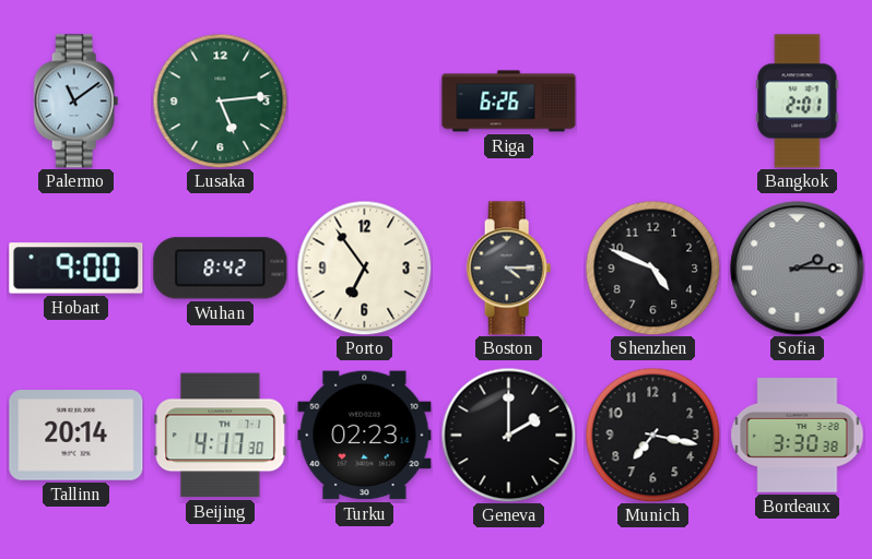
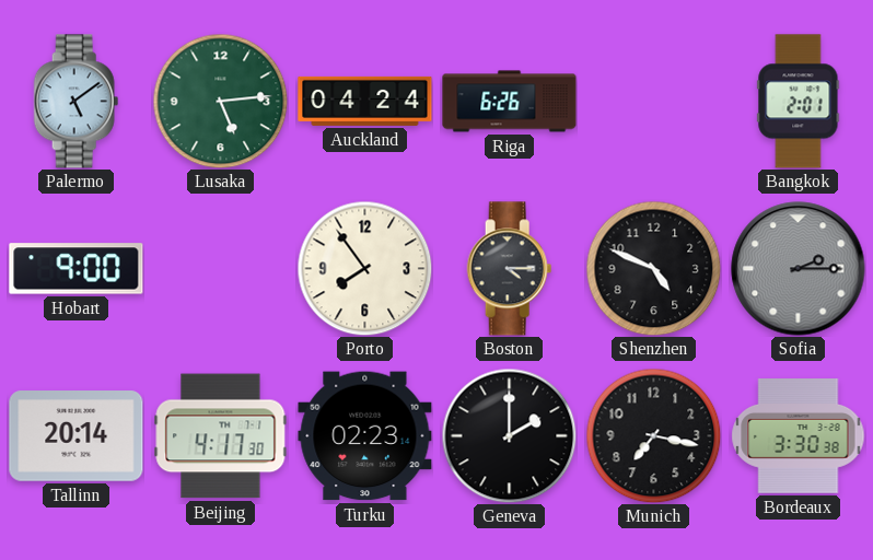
Palermo: 11:09 -> 5:09
Auckland: none -> 04:24
Wuhan: 8:42 -> none
Porto: 6:54 -> 7:54
